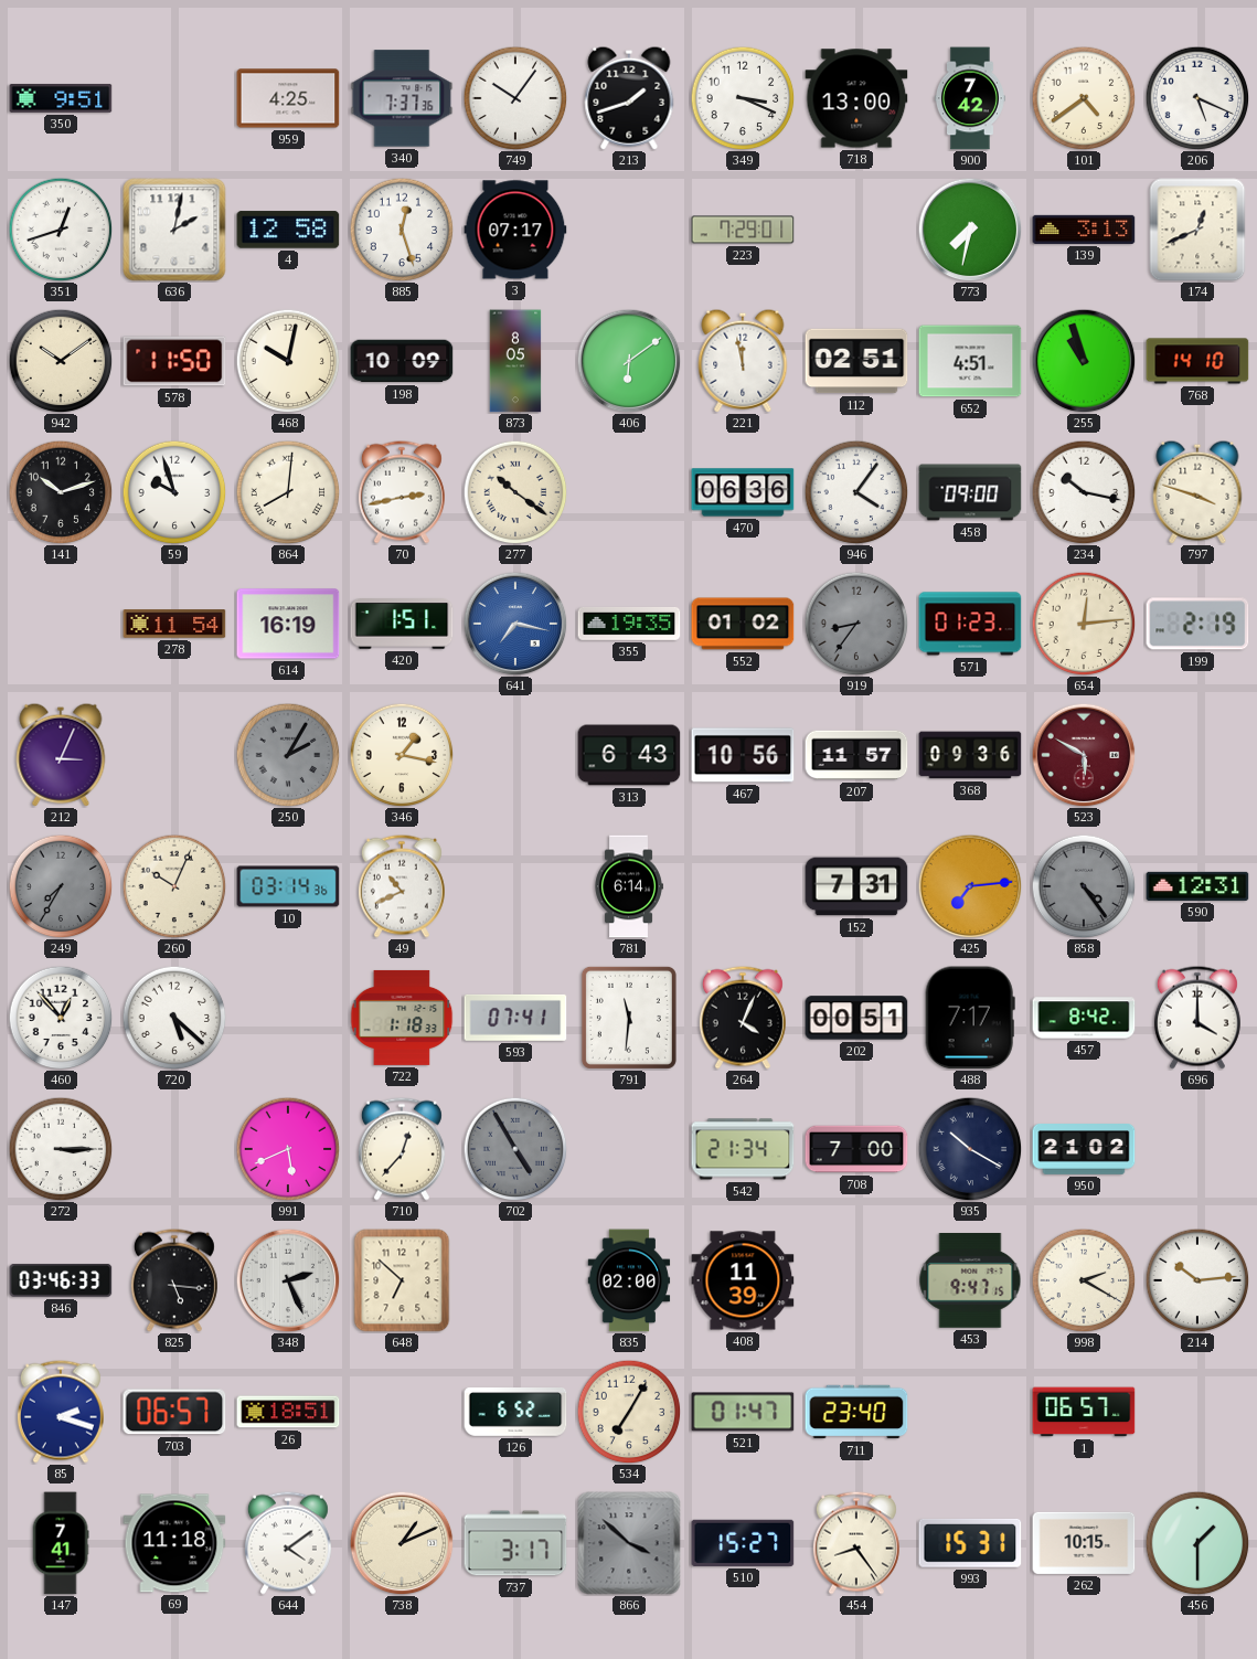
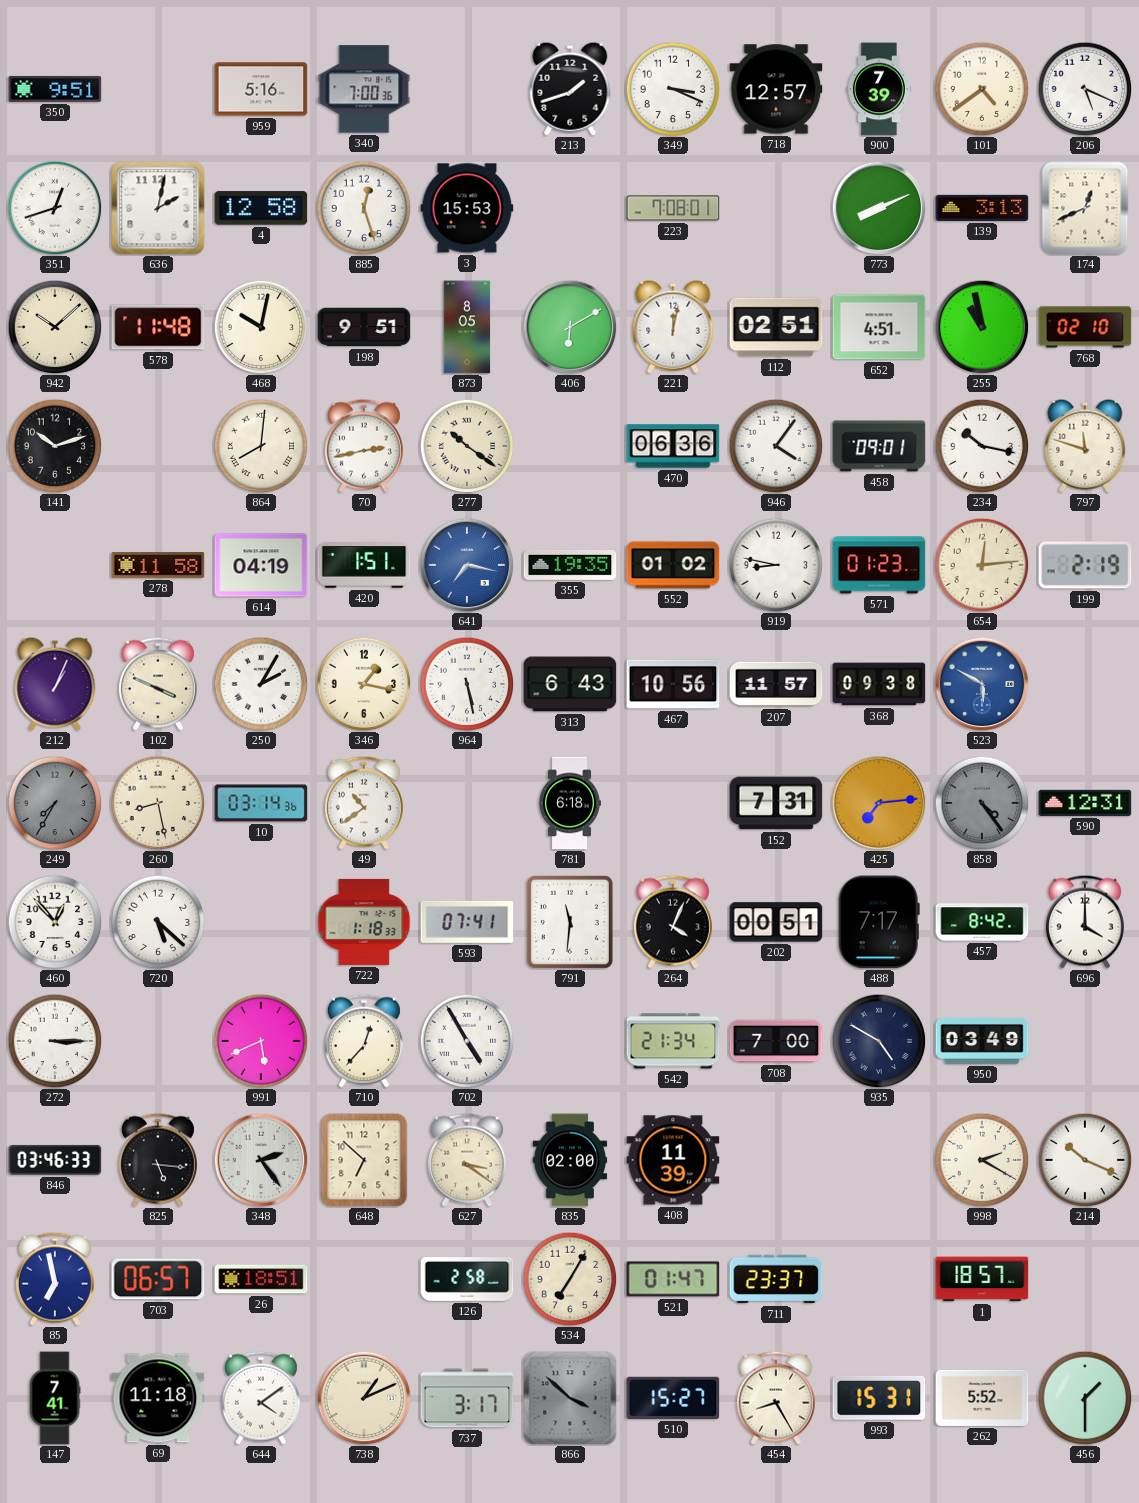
959: 4:25 -> 5:16
340: 7:37 -> 7:00
749: 10:06 -> none
718: 13:00 -> 12:57
900: 7:42 -> 7:39
3: 07:17 -> 15:53
223: 7:29 -> 7:08
773: 7:32 -> 8:11
942: 10:09 -> 10:08
578: 11:50 -> 11:48
198: 10:09 -> 9:51
406: 6:09 -> 6:10
221: 11:58 -> 12:02
255: 10:57 -> 10:58
768: 14:10 -> 02:10
59: 9:57 -> none
458: 09:00 -> 09:01
797: 3:48 -> 11:48
278: 11:54 -> 11:58
614: 16:19 -> 04:19
919: 8:36 -> 8:47
919 dial: grey -> white
212: 3:04 -> 1:04
102: none -> 3:49
250 dial: grey -> white
964: none -> 5:28
368: 09:36 -> 09:38
523 dial: burgundy -> blue
260: 10:04 -> 8:28
49: 10:41 -> 10:39
781: 6:14 -> 6:18
702 dial: grey -> white
935: 10:20 -> 4:50
950: 21:02 -> 03:49
348: 2:26 -> 2:24
627: none -> 3:21
453: 9:47 -> none
214: 10:14 -> 10:19
85: 2:18 -> 6:58
126: 6:52 -> 2:58
711: 23:40 -> 23:37
1: 06:57 -> 18:57
454: 8:24 -> 8:25
262: 10:15 -> 5:52
